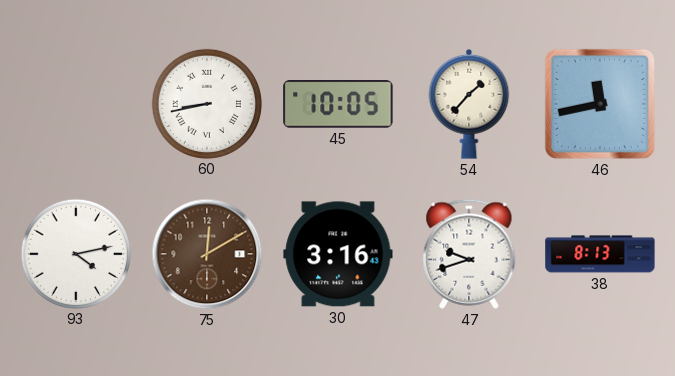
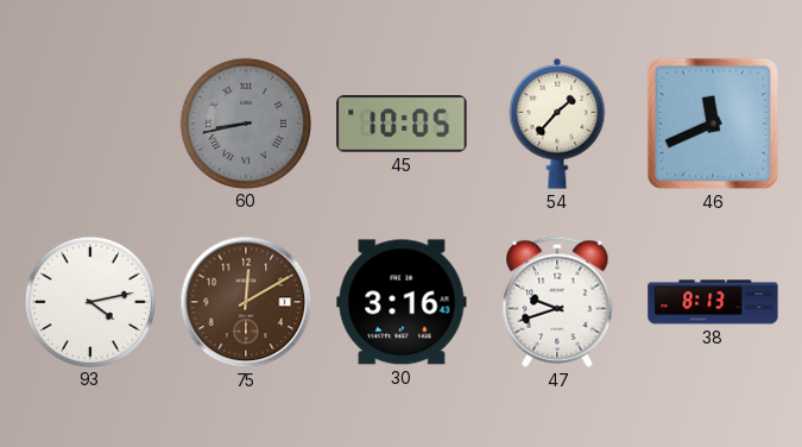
60 dial: white -> grey
46: 11:43 -> 11:41
